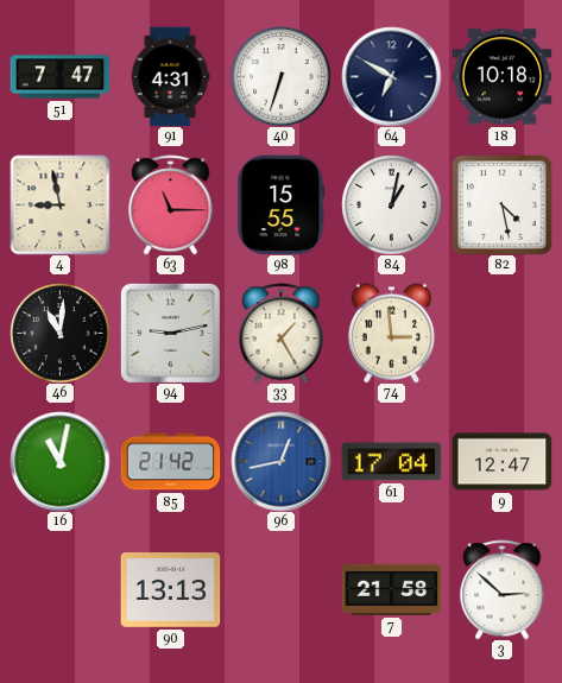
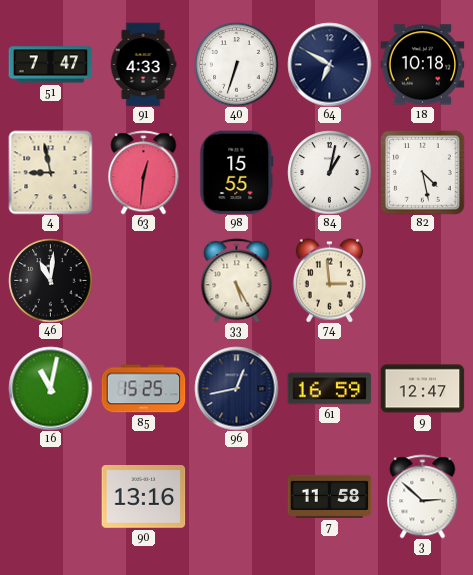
91: 4:31 -> 4:33
63: 11:15 -> 12:31
94: 9:13 -> none
33: 1:25 -> 5:25
85: 21:42 -> 15:25
96 dial: blue -> navy
61: 17:04 -> 16:59
90: 13:13 -> 13:16
7: 21:58 -> 11:58
